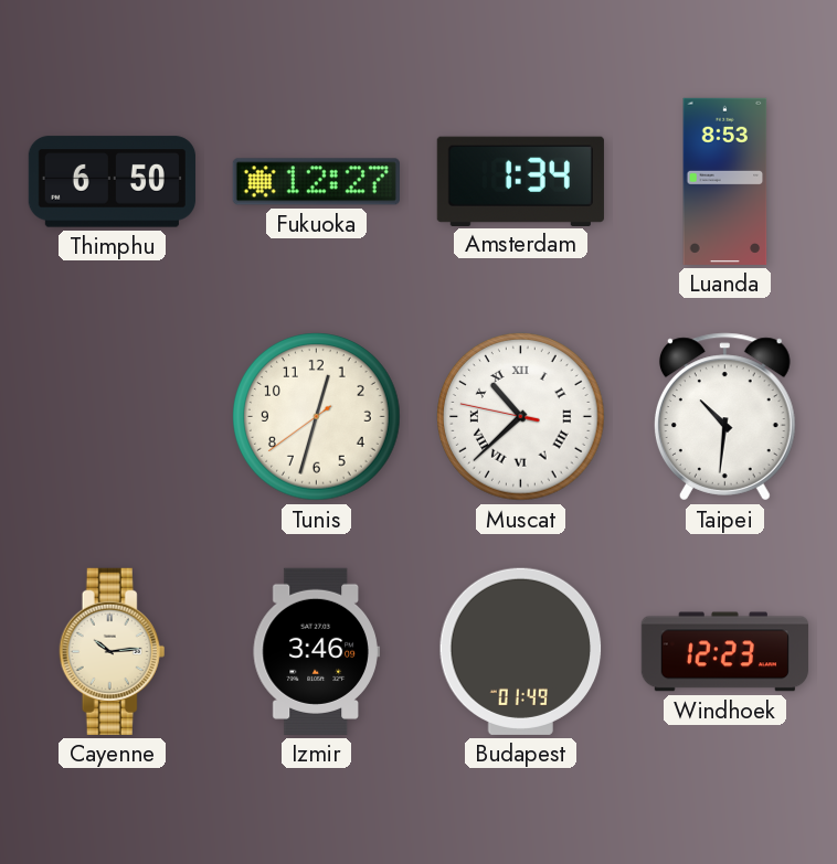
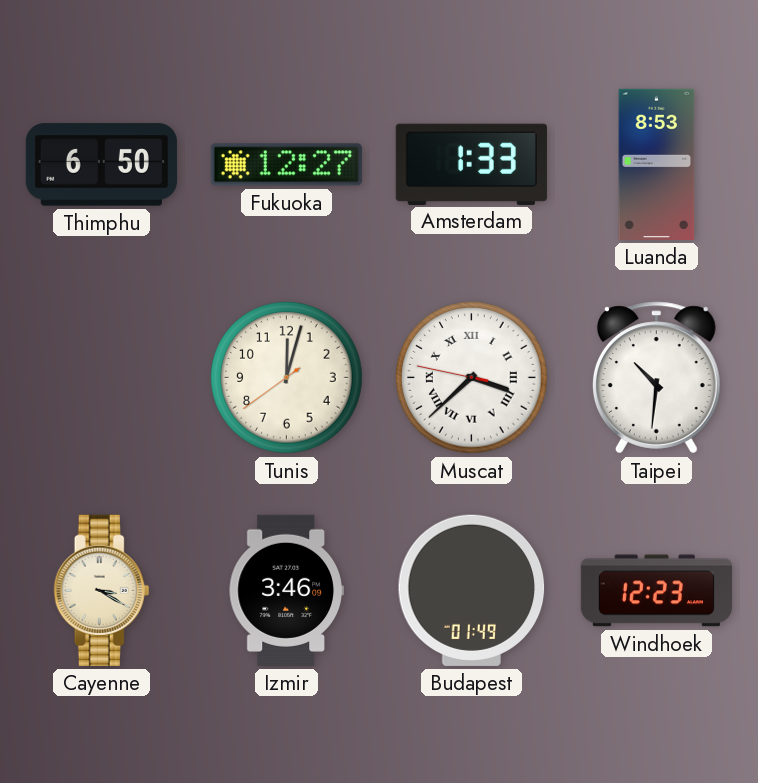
Amsterdam: 1:34 -> 1:33
Tunis: 12:32 -> 12:02
Muscat: 10:37 -> 3:37
Cayenne: 10:14 -> 3:20
